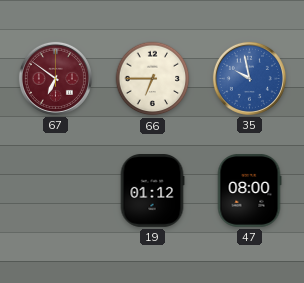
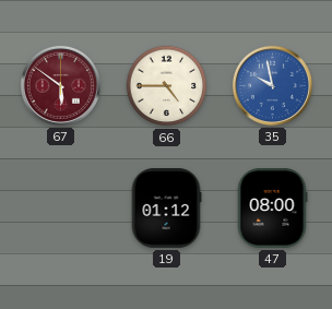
67: 6:51 -> 5:51
66: 6:45 -> 4:45
